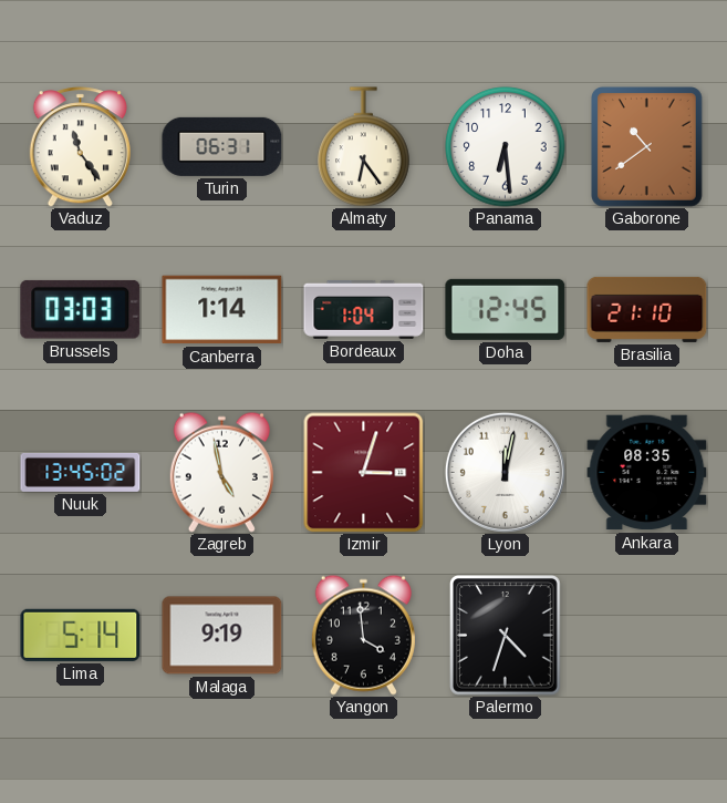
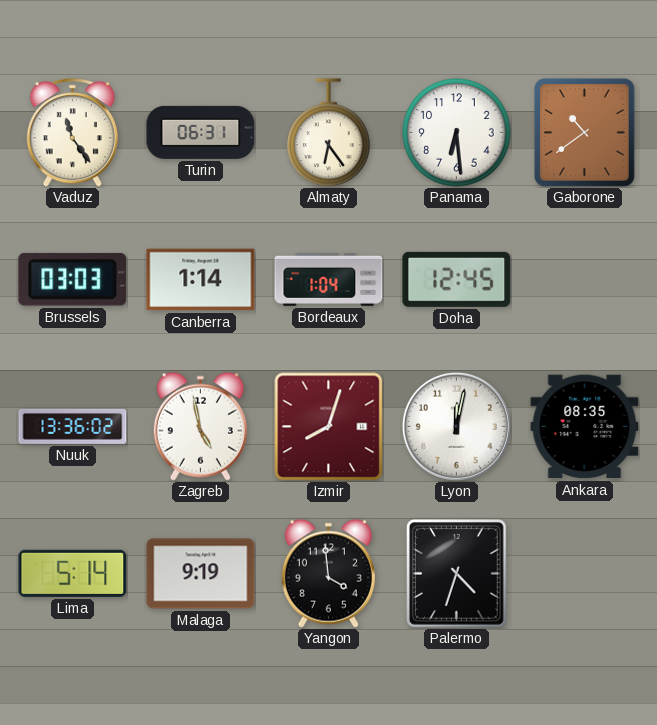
Brasilia: 21:10 -> none
Nuuk: 13:45 -> 13:36
Izmir: 3:03 -> 8:03
